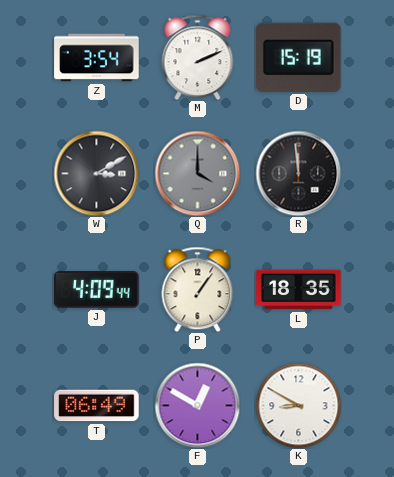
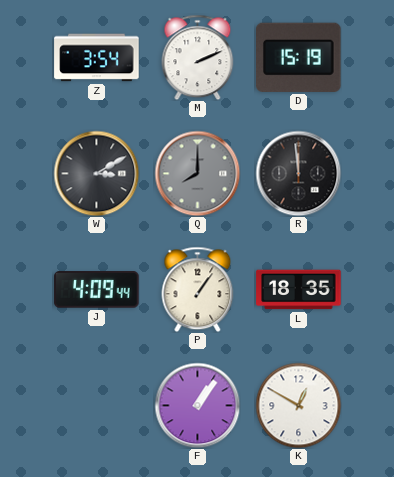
Q: 4:00 -> 8:00
T: 06:49 -> none
F: 12:50 -> 1:06
K: 8:50 -> 12:50
